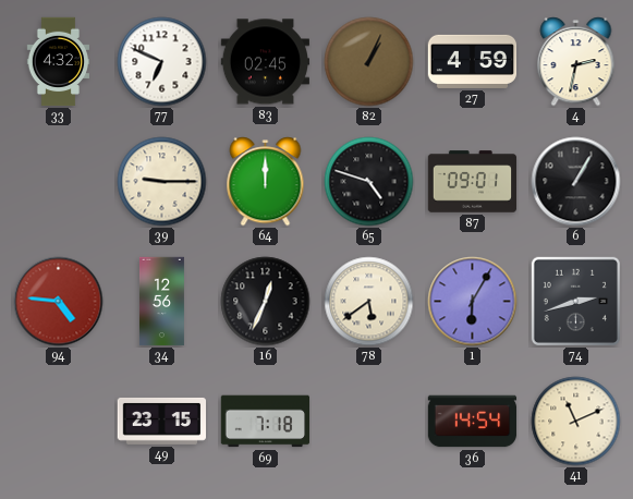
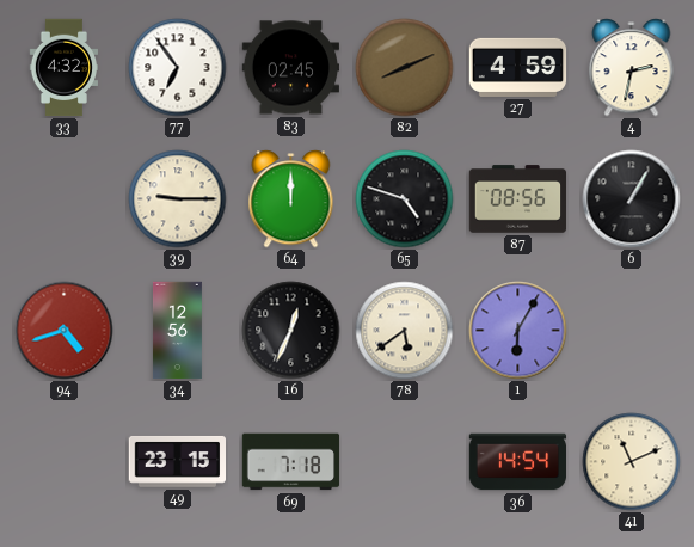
77: 6:49 -> 6:54
82: 1:04 -> 8:11
87: 09:01 -> 08:56
94: 4:46 -> 4:42
74: 2:42 -> none
